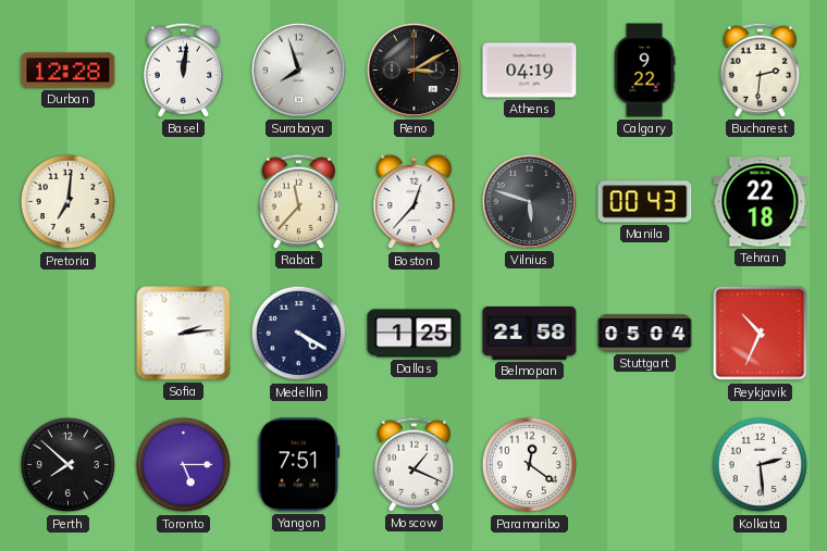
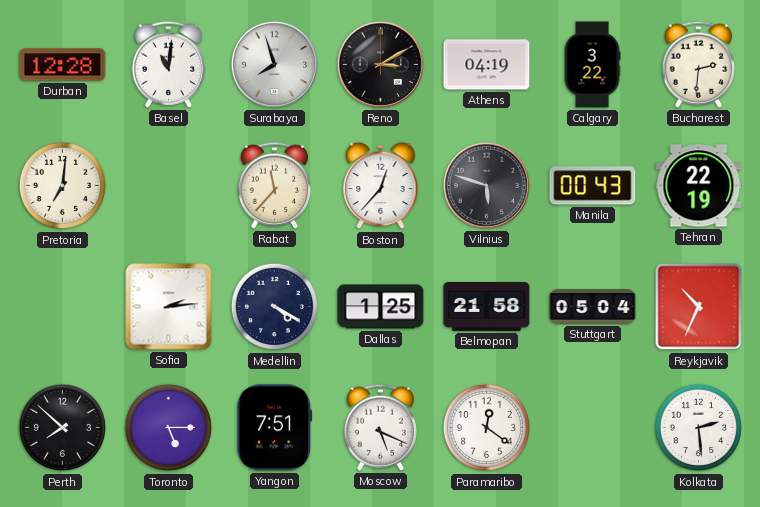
Basel: 12:01 -> 11:01
Calgary: 9:22 -> 3:22
Tehran: 22:18 -> 22:19
Moscow: 1:19 -> 5:19
